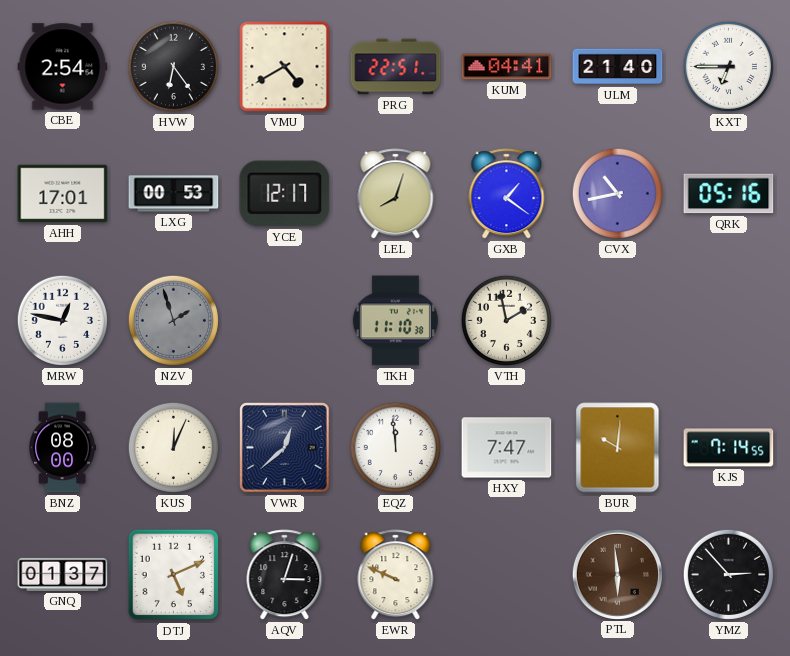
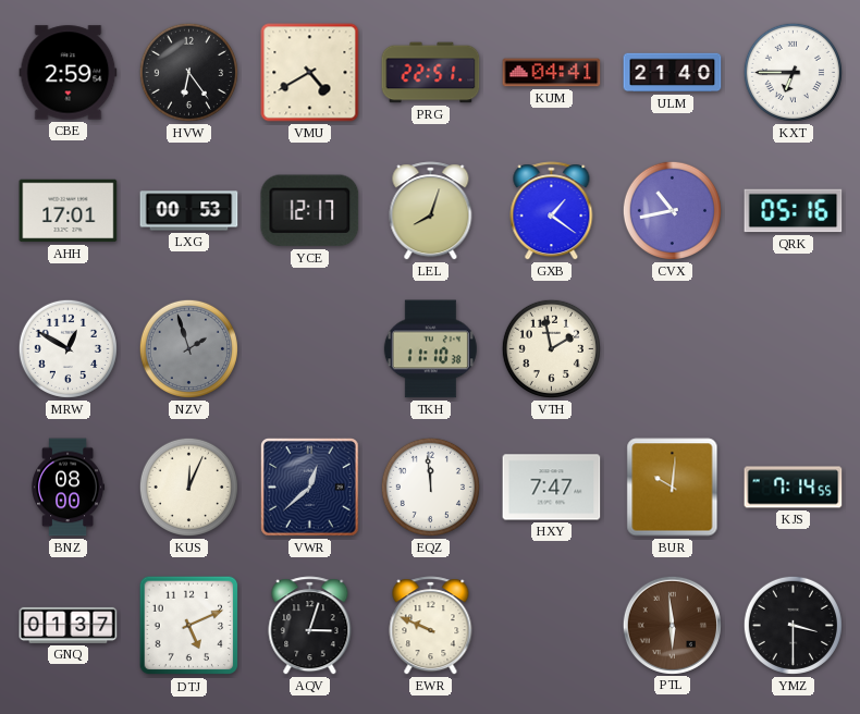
CBE: 2:54 -> 2:59
MRW: 12:47 -> 12:50
YMZ: 2:53 -> 3:30
